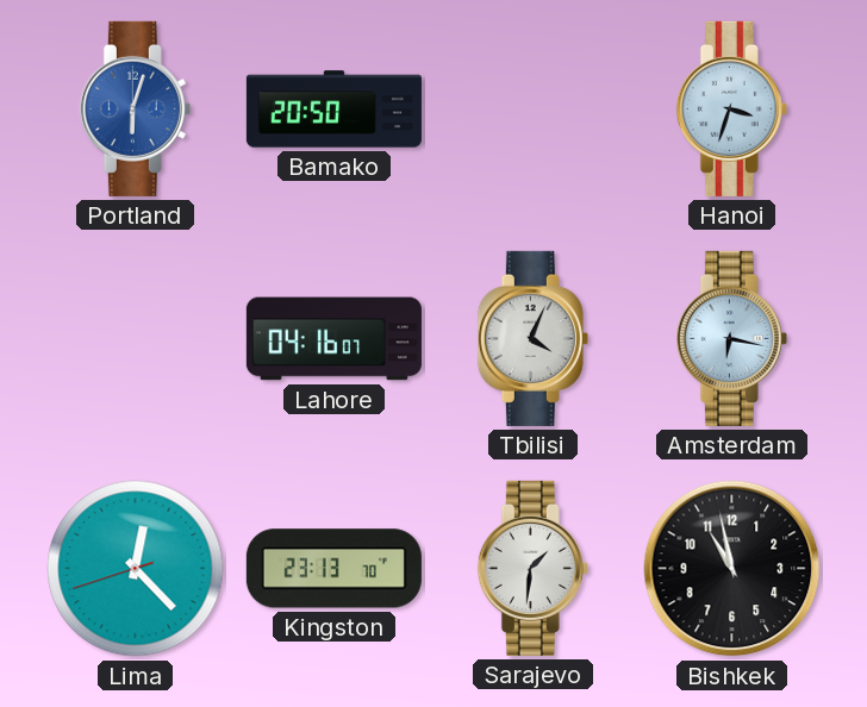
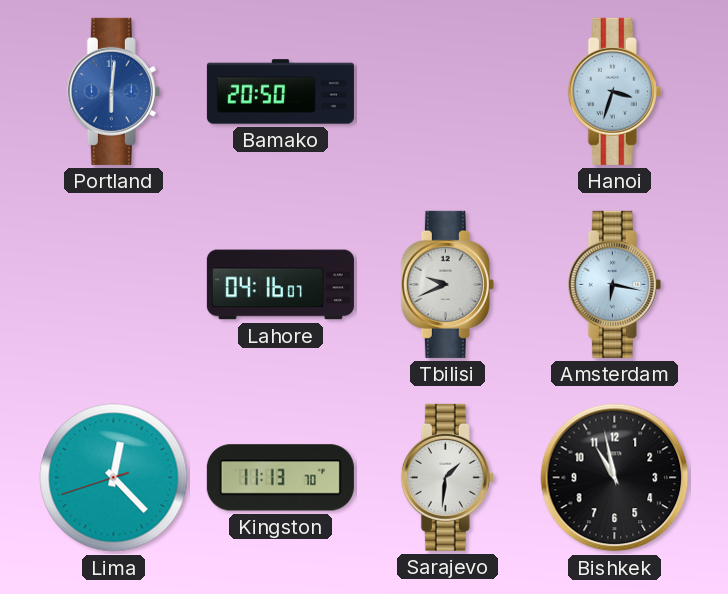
Portland: 6:03 -> 6:01
Tbilisi: 4:04 -> 9:41
Kingston: 23:13 -> 11:13
